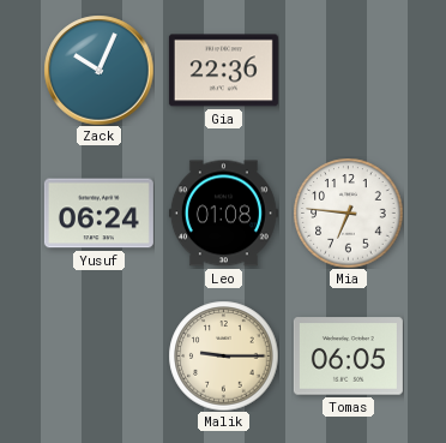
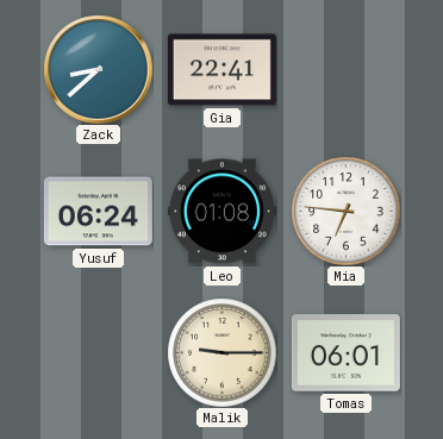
Zack: 10:04 -> 8:38
Gia: 22:36 -> 22:41
Tomas: 06:05 -> 06:01
